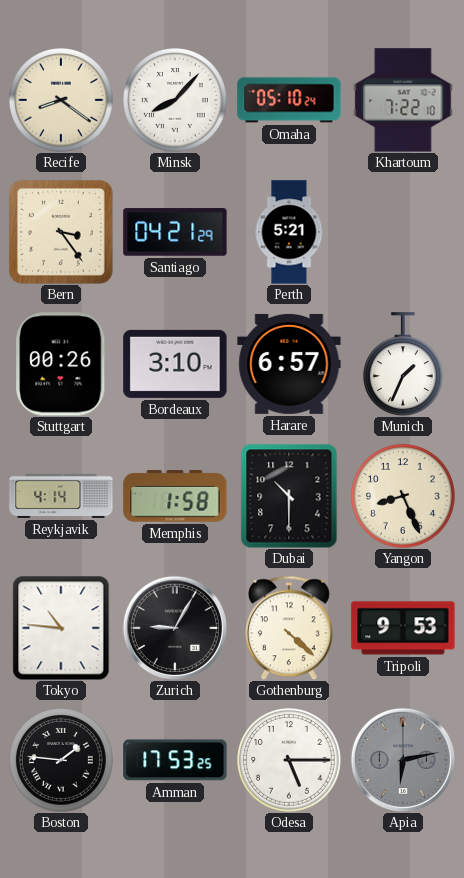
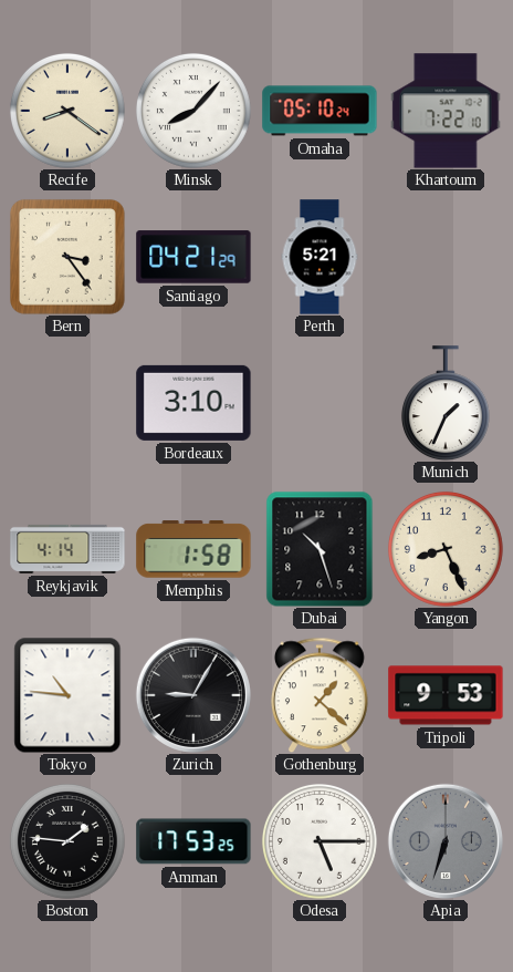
Stuttgart: 00:26 -> none
Harare: 6:57 -> none
Dubai: 10:30 -> 10:27
Gothenburg: 4:22 -> 1:22
Apia: 6:13 -> 6:33
